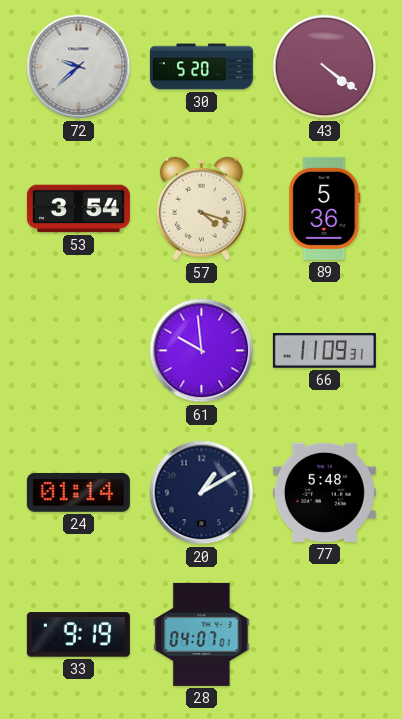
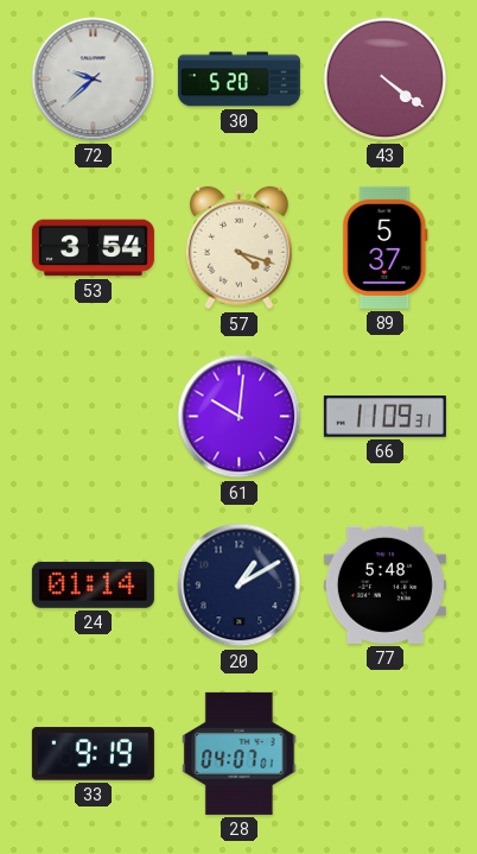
89: 5:36 -> 5:37
61: 9:59 -> 10:01
